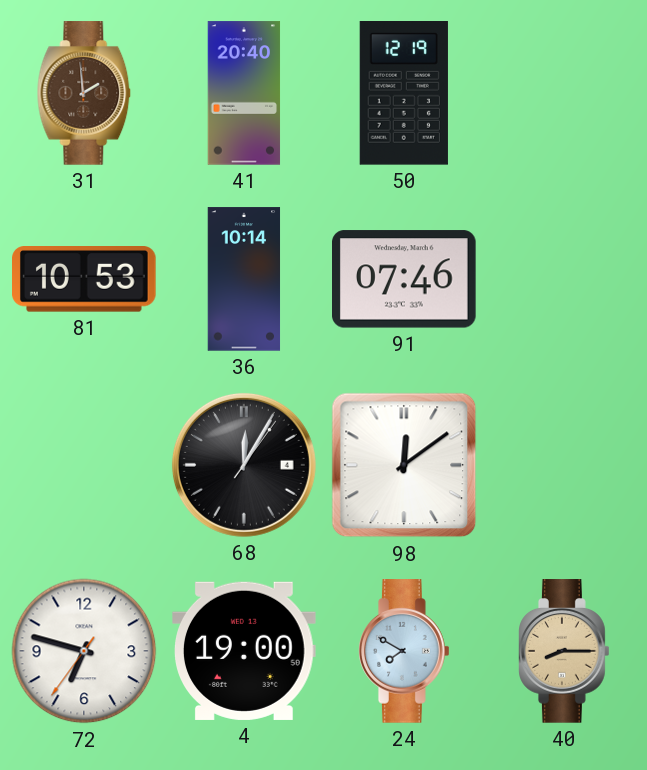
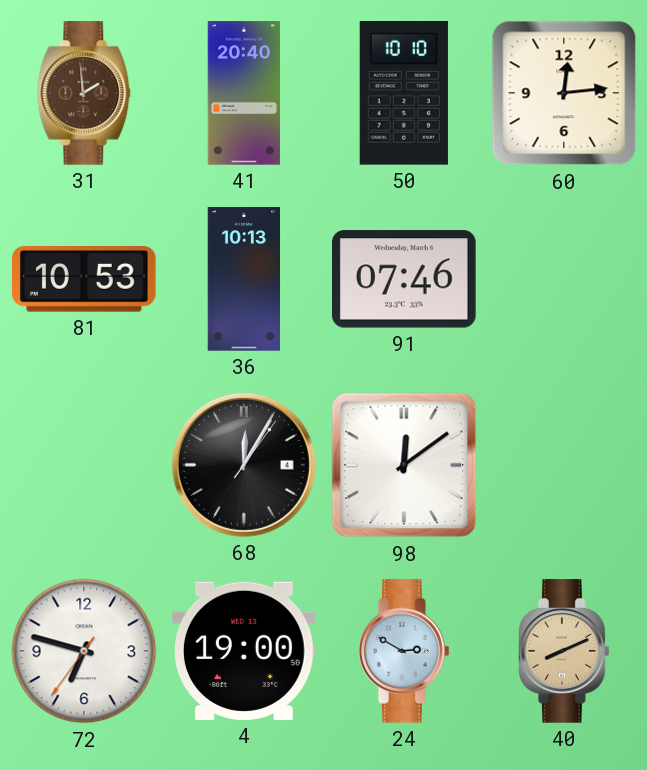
50: 12:19 -> 10:10
60: none -> 12:14
36: 10:14 -> 10:13
24: 7:50 -> 2:50
40: 8:15 -> 8:11
